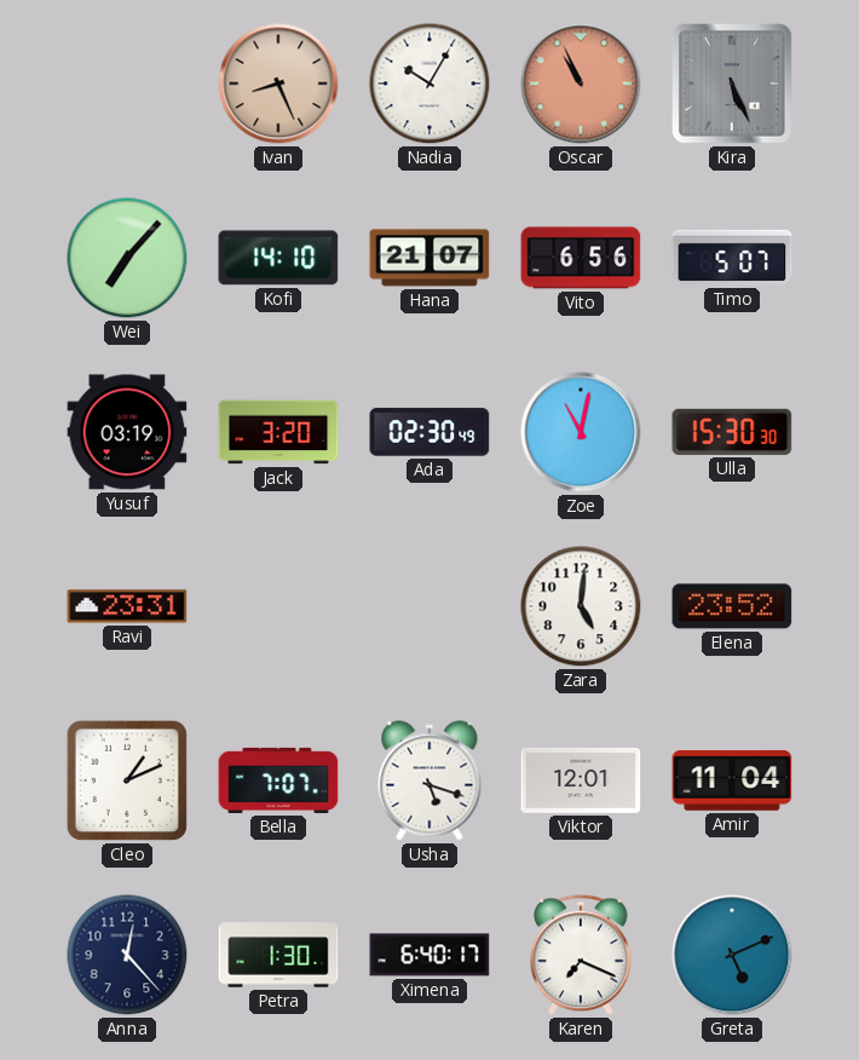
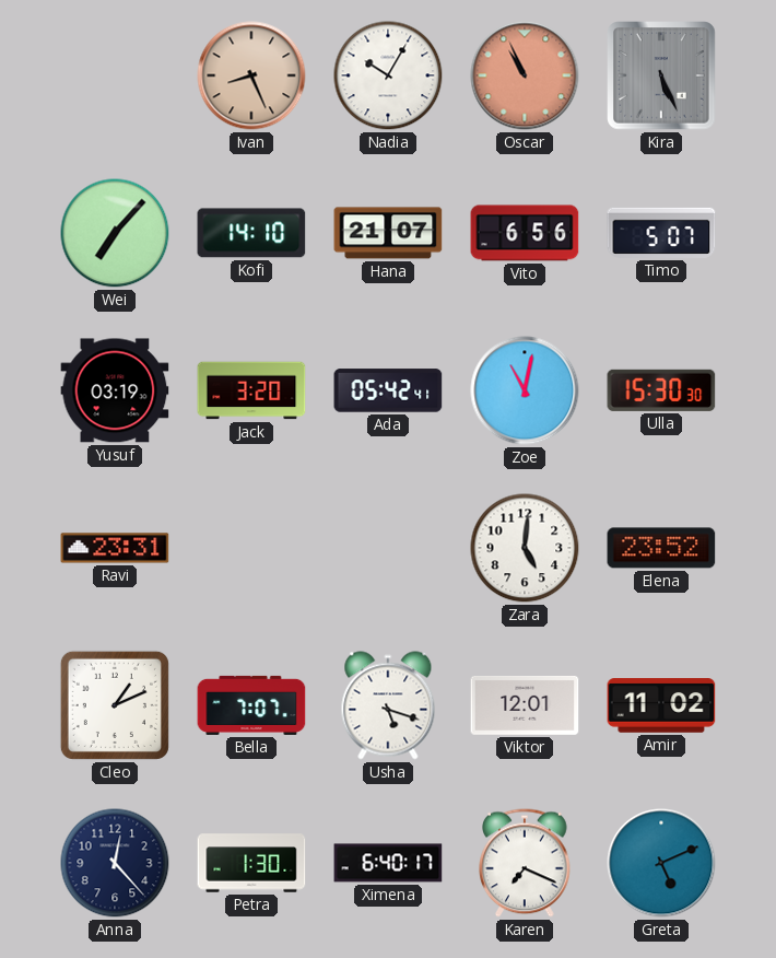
Ada: 02:30 -> 05:42
Amir: 11:04 -> 11:02
